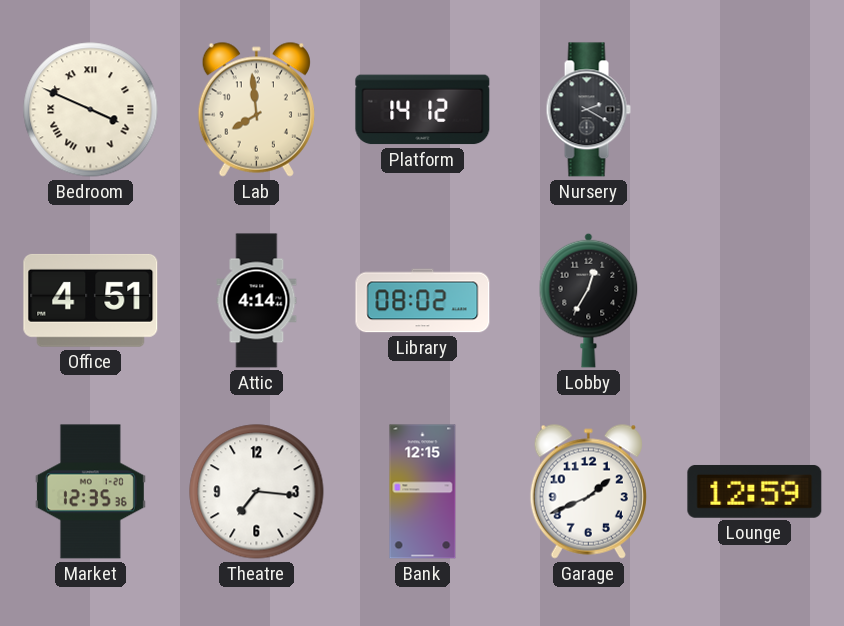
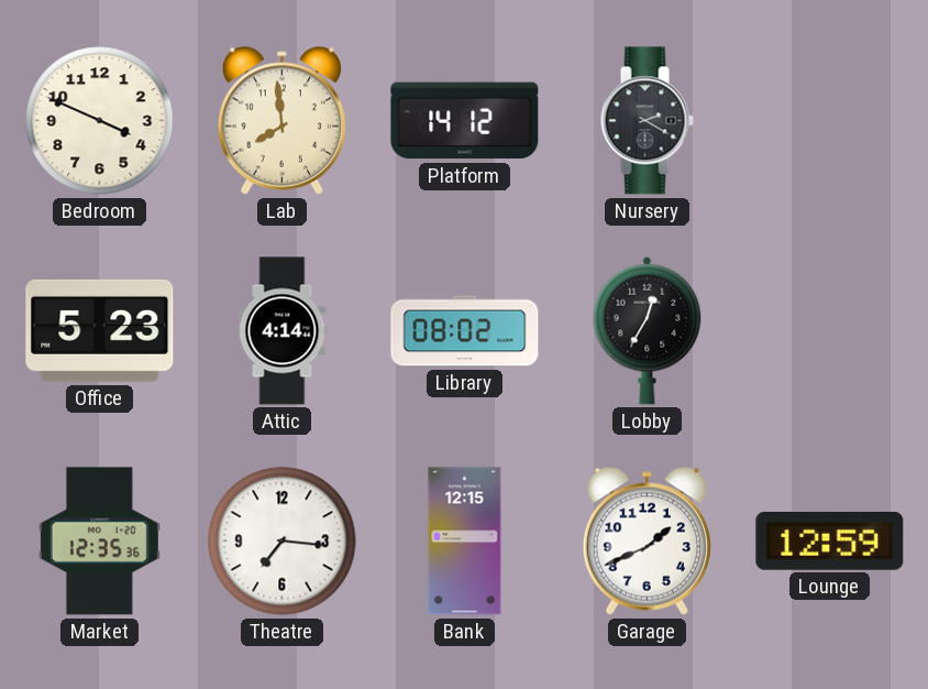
Bedroom numerals: Roman -> Arabic
Office: 4:51 -> 5:23
